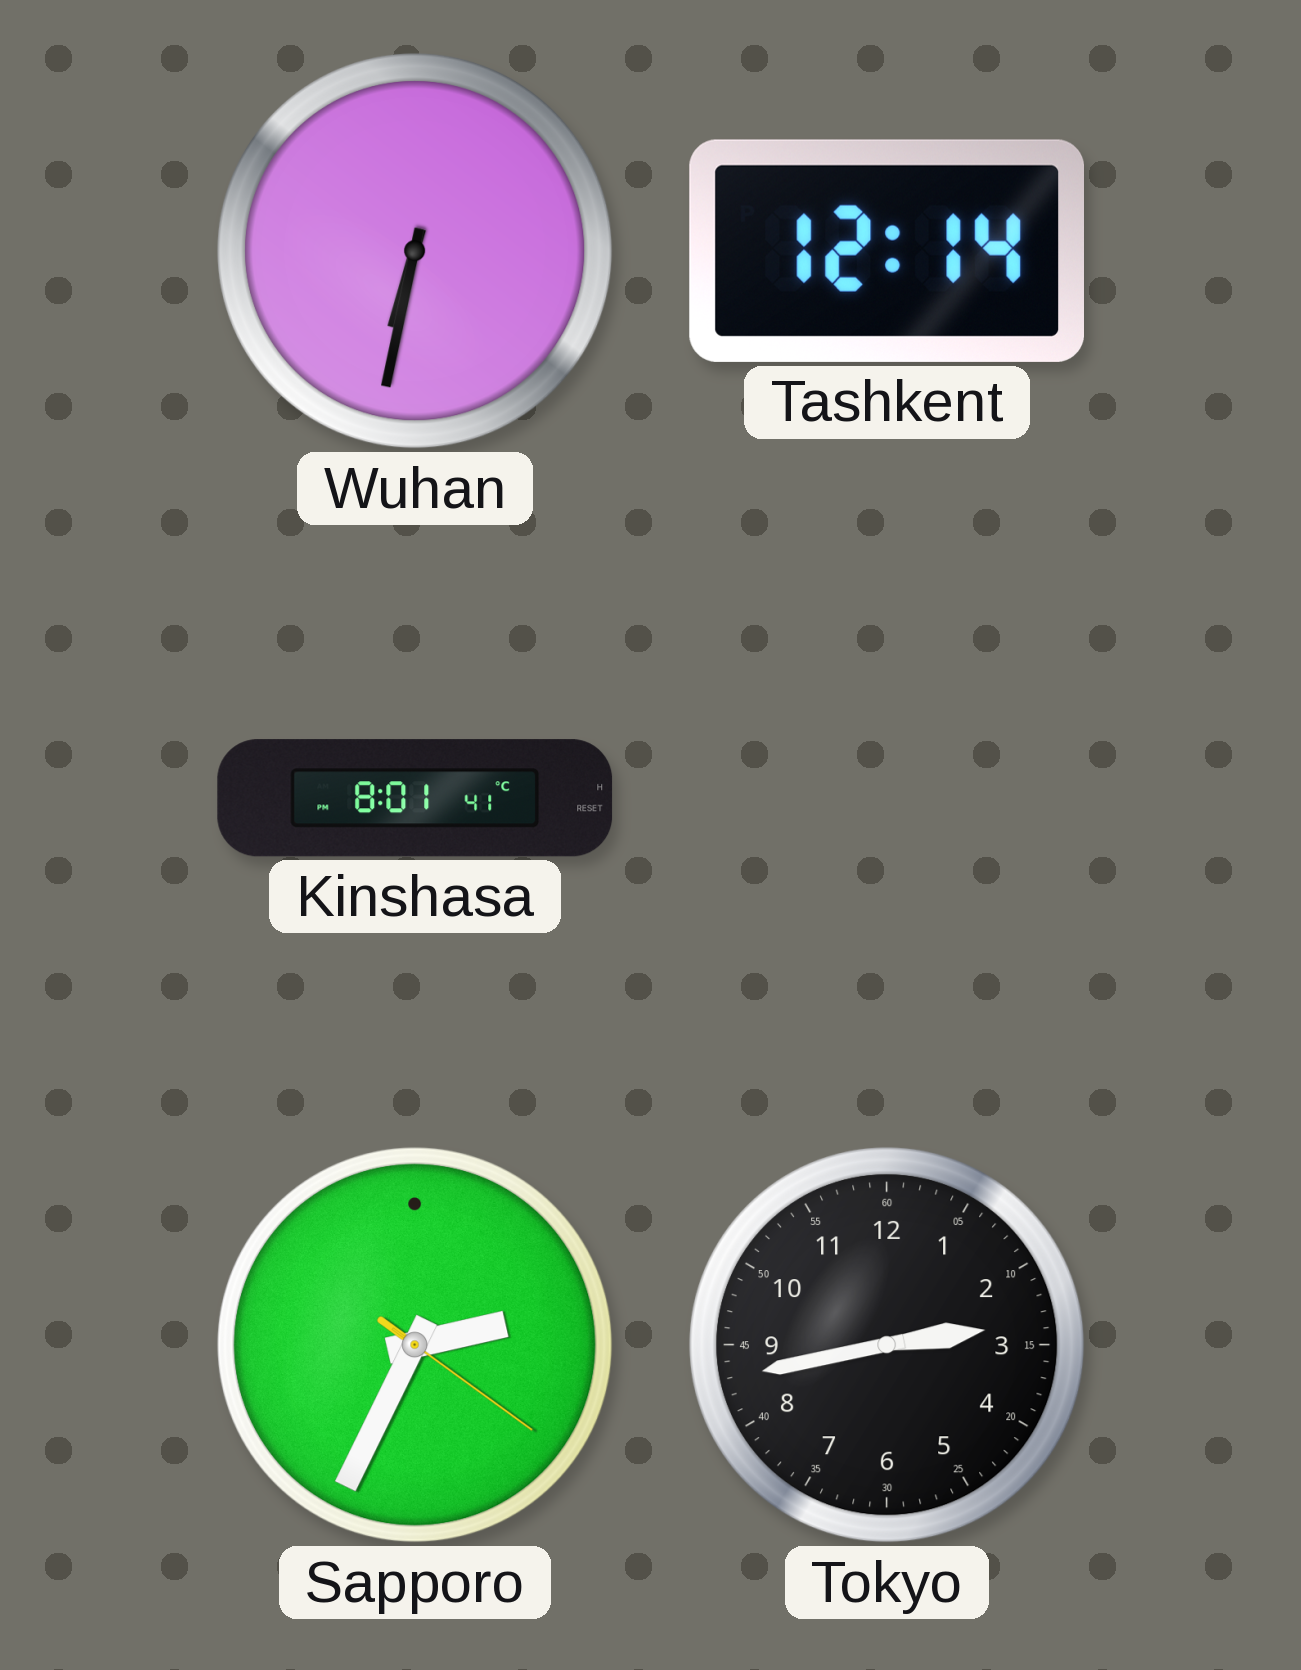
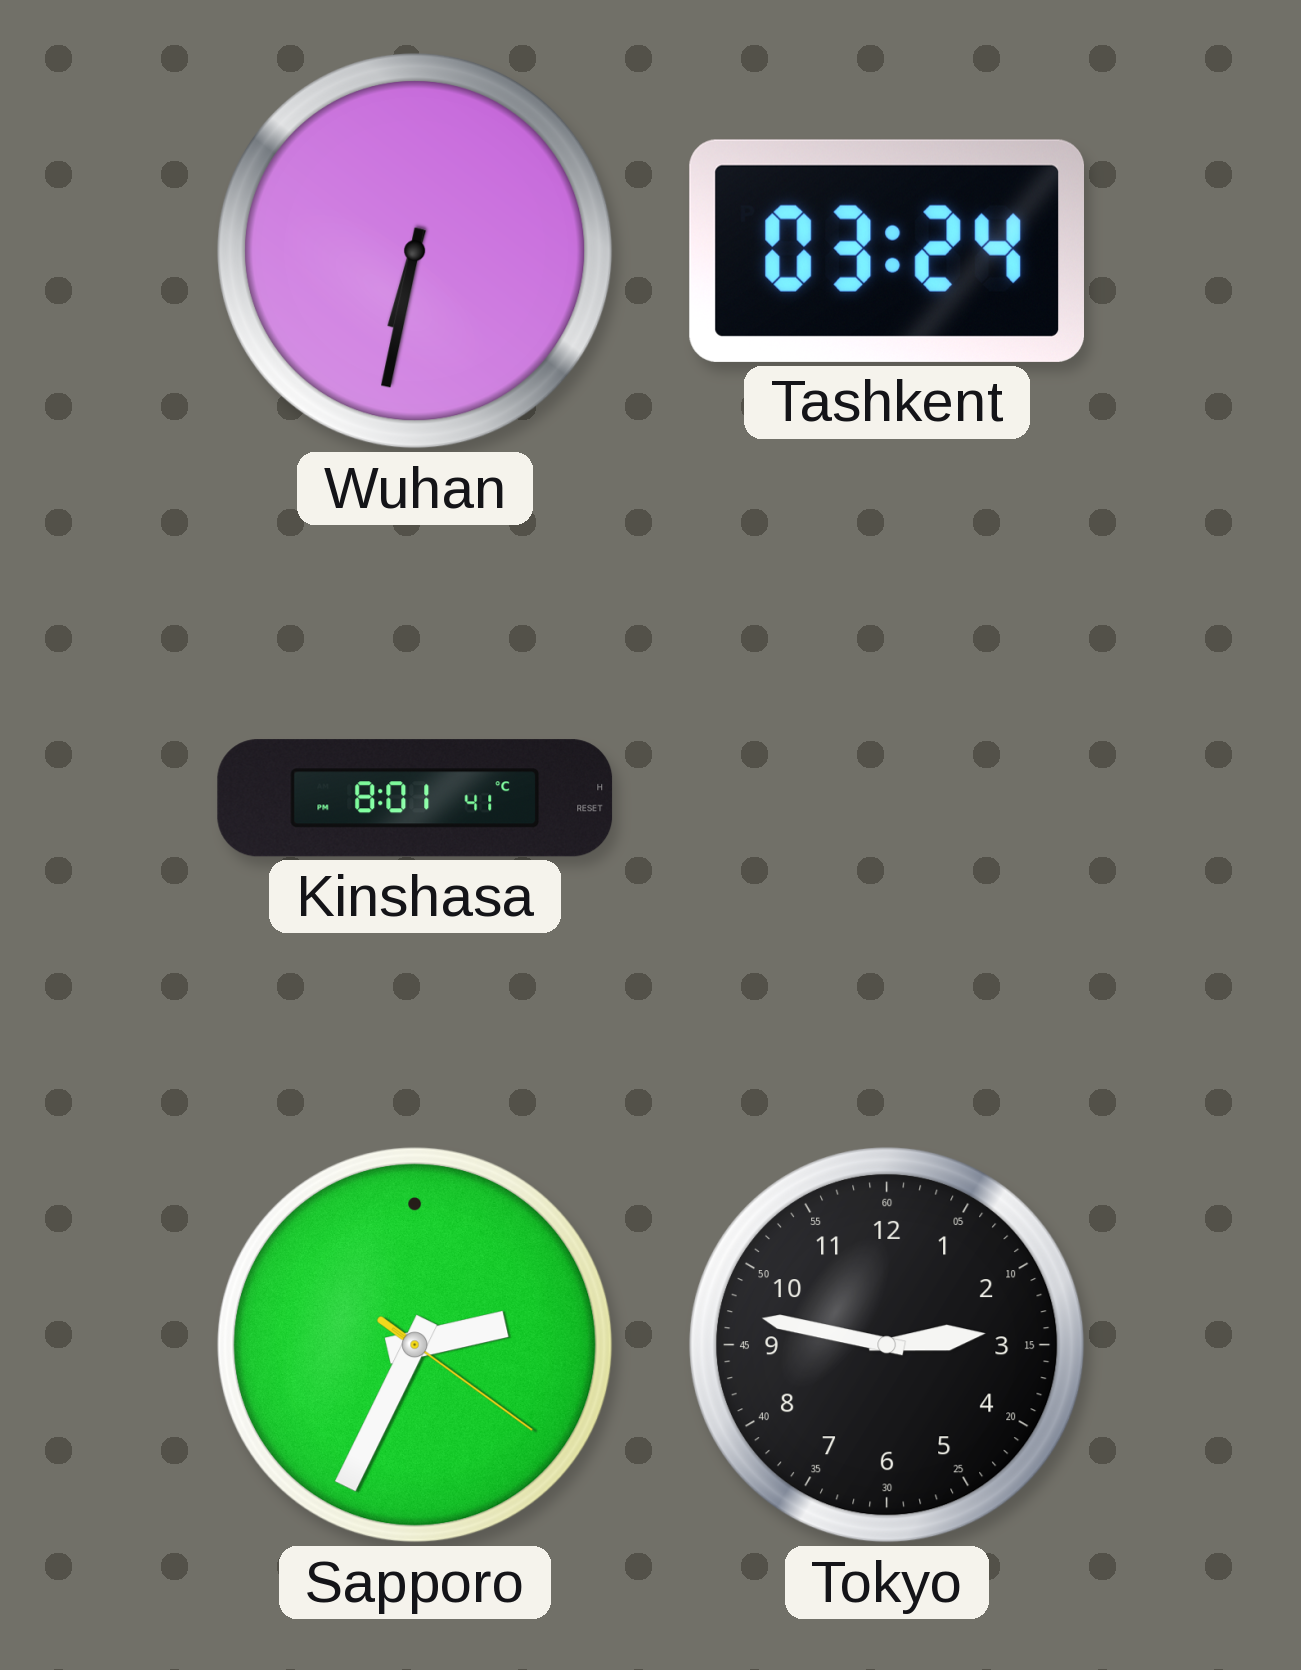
Tashkent: 12:14 -> 03:24
Tokyo: 2:43 -> 2:47
